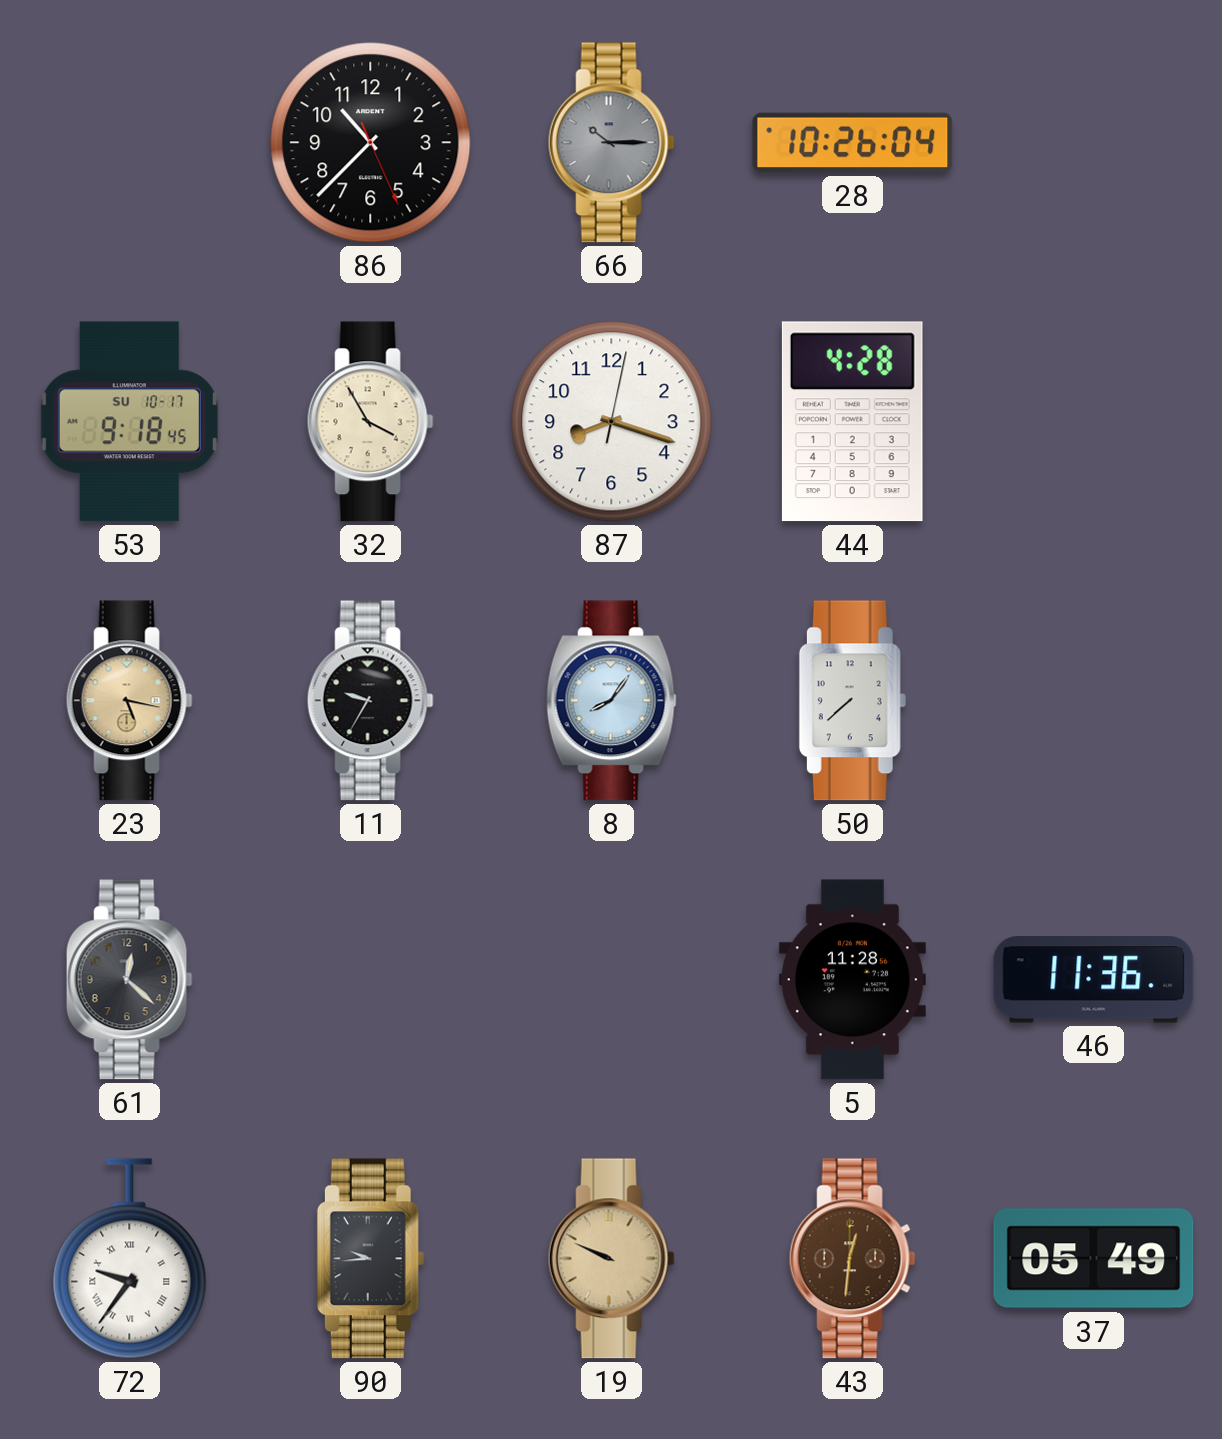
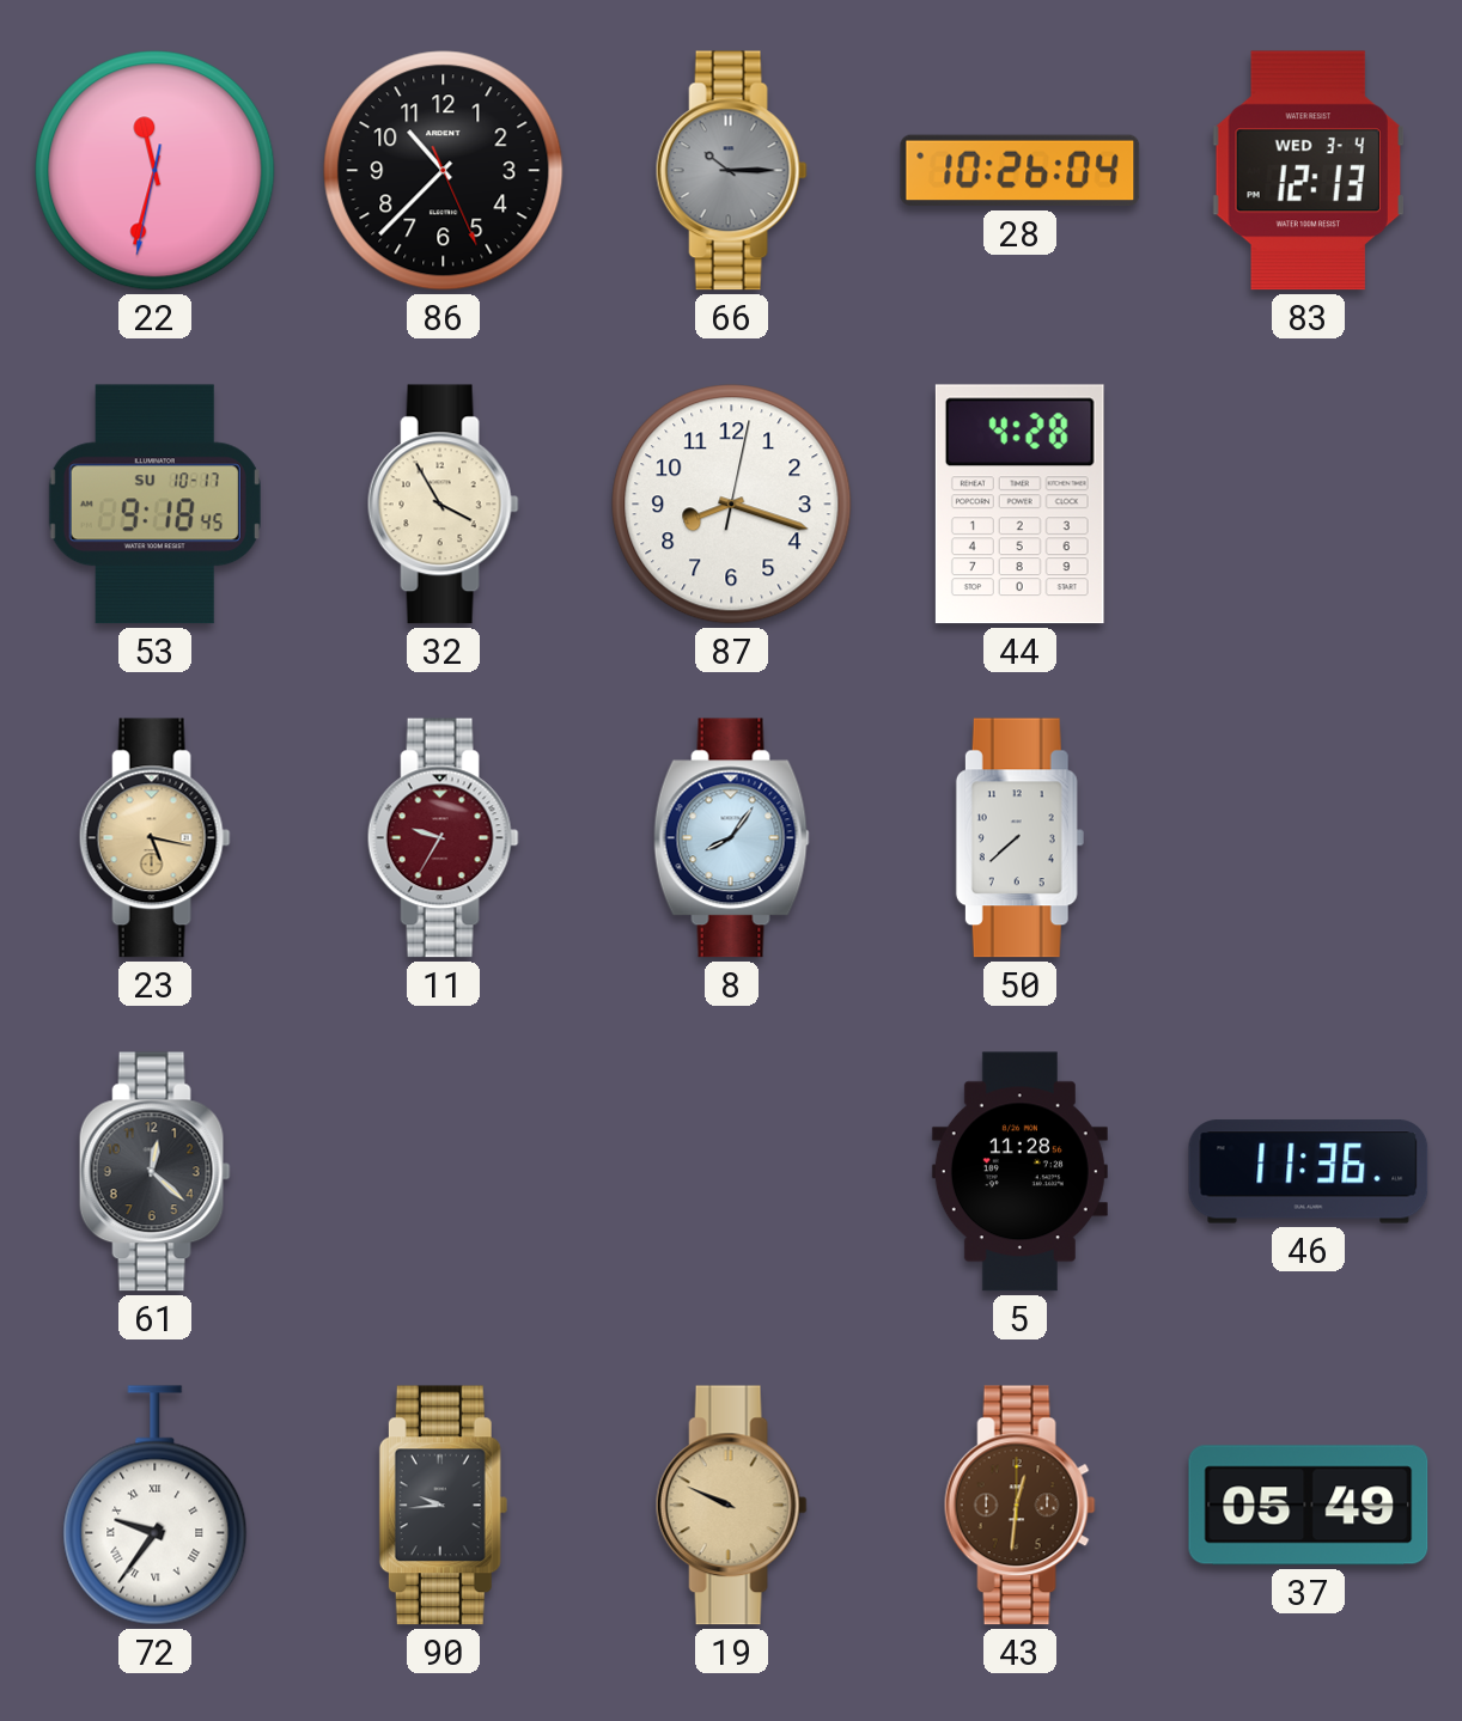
22: none -> 11:32
83: none -> 12:13
11 dial: black -> burgundy
